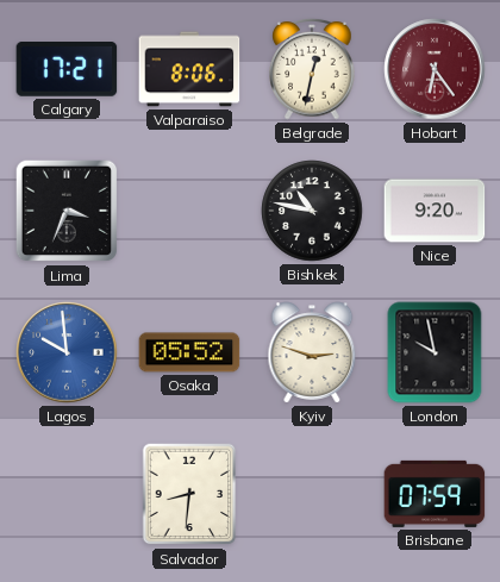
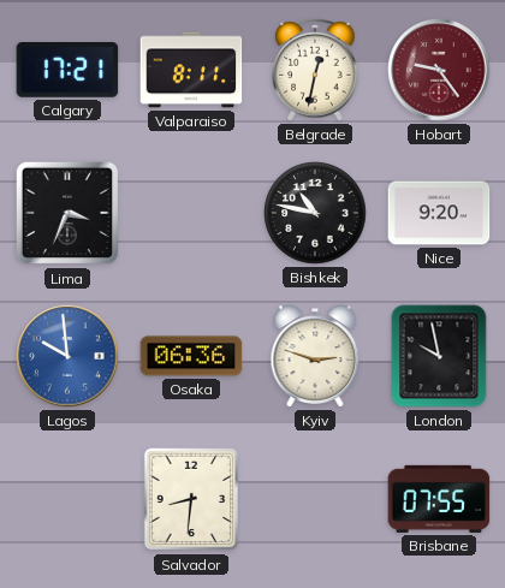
Valparaiso: 8:06 -> 8:11
Hobart: 6:24 -> 9:24
Osaka: 05:52 -> 06:36
Brisbane: 07:59 -> 07:55
